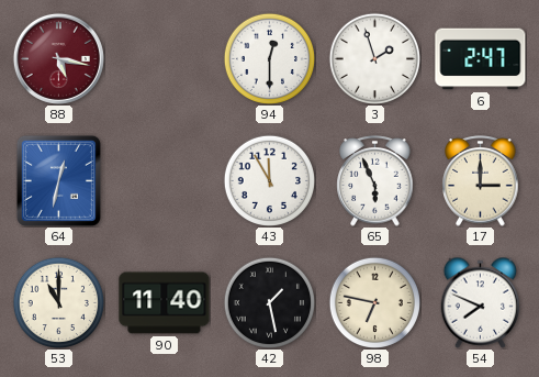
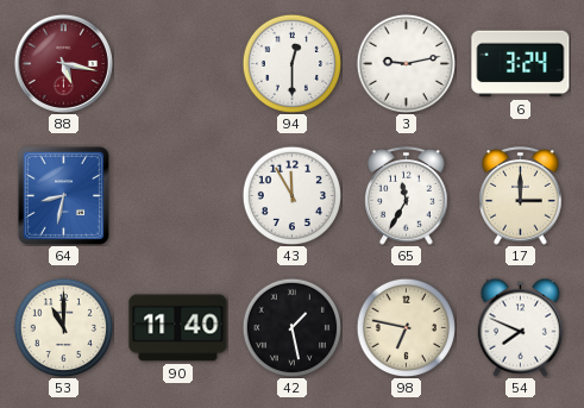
3: 1:57 -> 9:13
6: 2:47 -> 3:24
64: 12:32 -> 8:32
65: 5:56 -> 11:35
